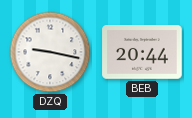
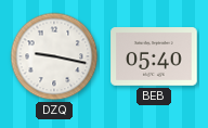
BEB: 20:44 -> 05:40
